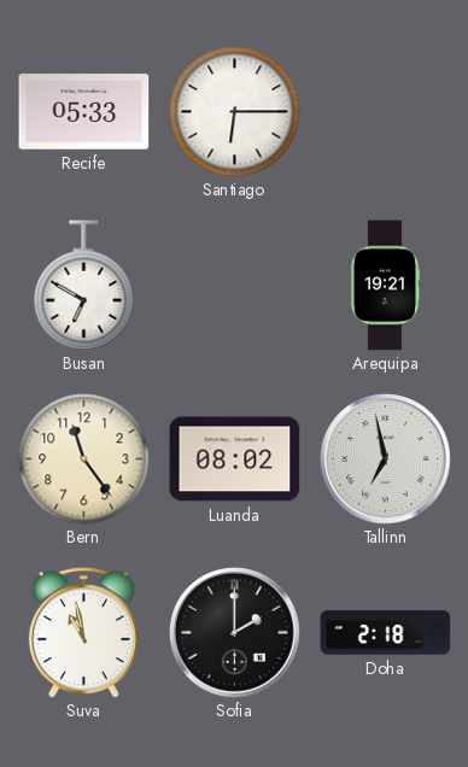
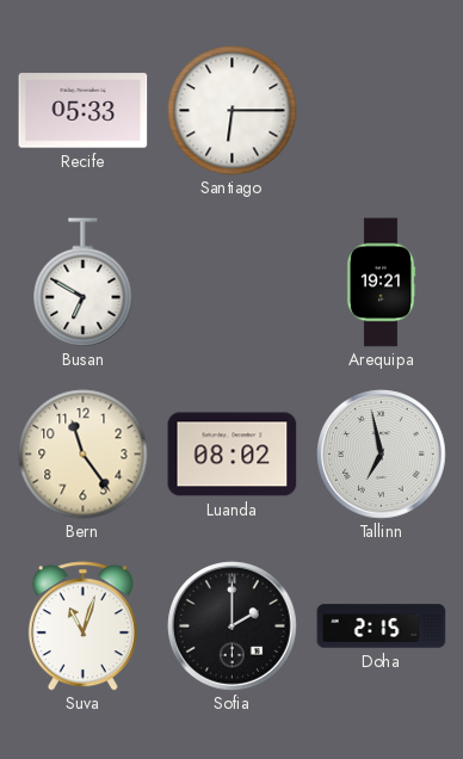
Suva: 10:58 -> 11:03
Doha: 2:18 -> 2:15
